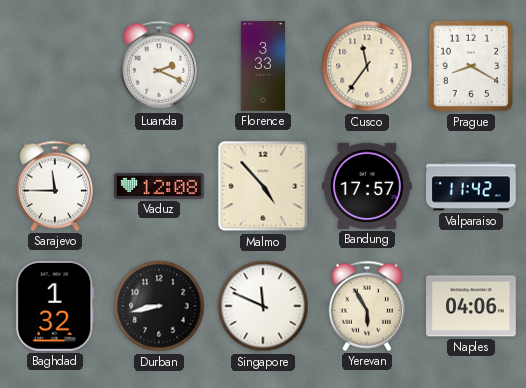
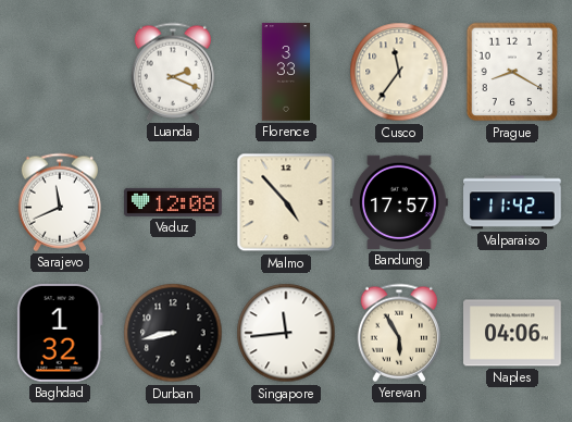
Sarajevo: 11:45 -> 11:41
Singapore: 11:49 -> 11:44
